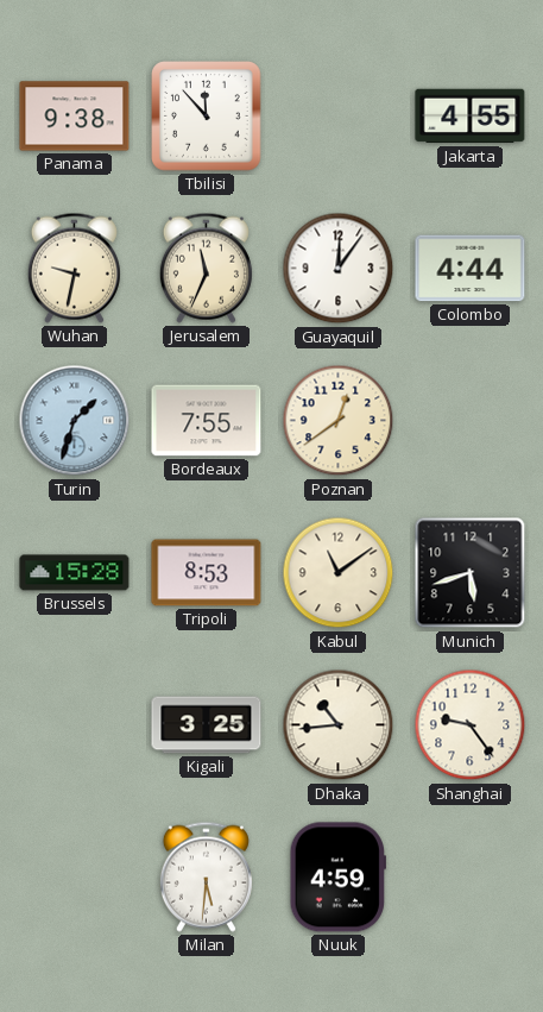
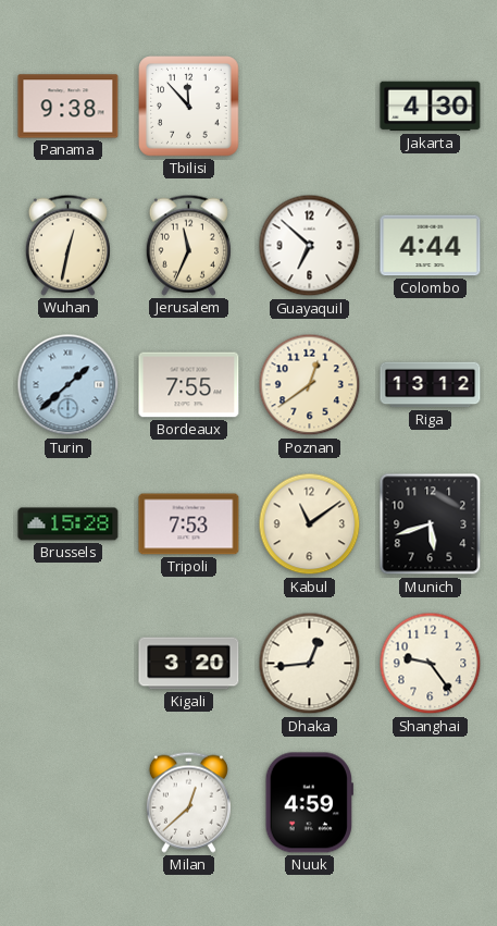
Jakarta: 4:55 -> 4:30
Wuhan: 9:32 -> 12:32
Guayaquil: 12:06 -> 6:52
Turin: 1:33 -> 1:38
Riga: none -> 13:12
Tripoli: 8:53 -> 7:53
Kigali: 3:25 -> 3:20
Dhaka: 10:44 -> 12:44
Milan: 5:31 -> 12:38
